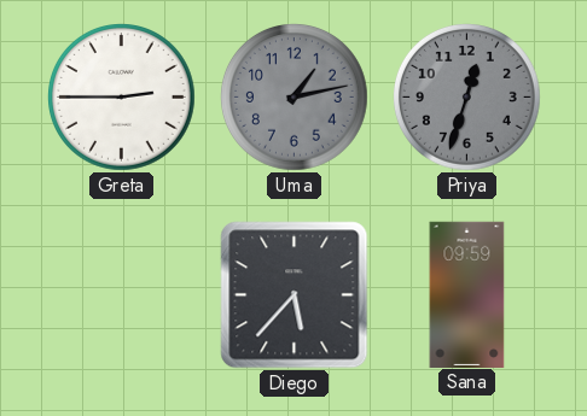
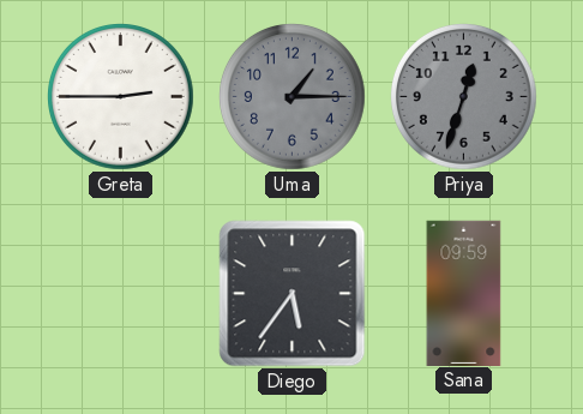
Uma: 1:13 -> 1:15
Diego: 5:37 -> 5:36
